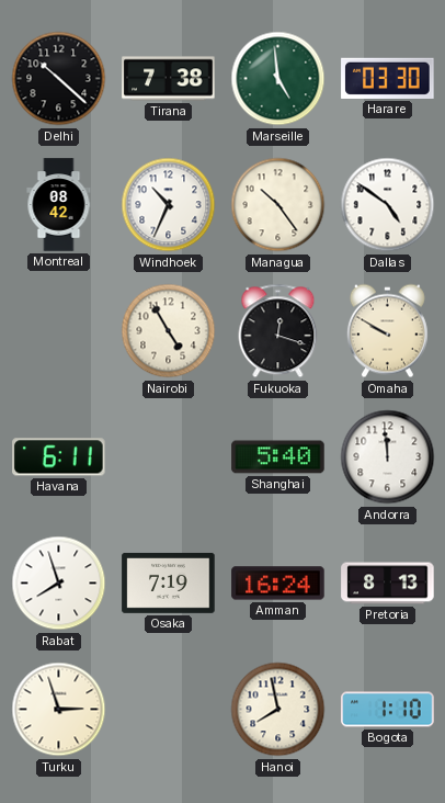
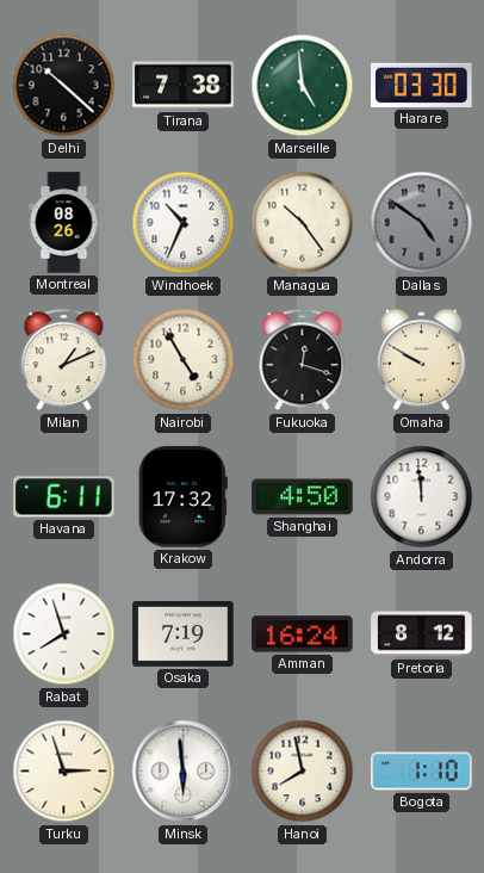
Montreal: 08:42 -> 08:26
Dallas dial: white -> grey
Milan: none -> 1:11
Krakow: none -> 17:32
Shanghai: 5:40 -> 4:50
Pretoria: 8:13 -> 8:12
Minsk: none -> 5:59
